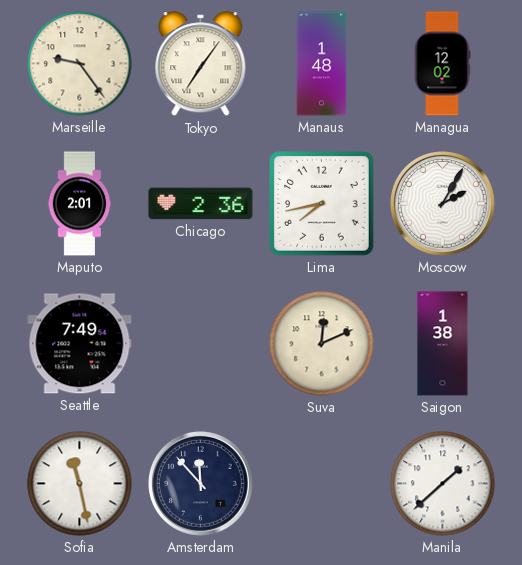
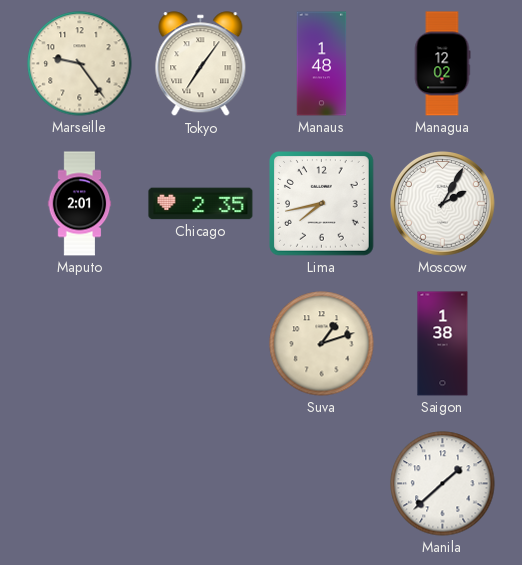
Chicago: 2:36 -> 2:35
Seattle: 7:49 -> none
Suva: 12:11 -> 1:12
Sofia: 11:28 -> none
Amsterdam: 11:53 -> none
